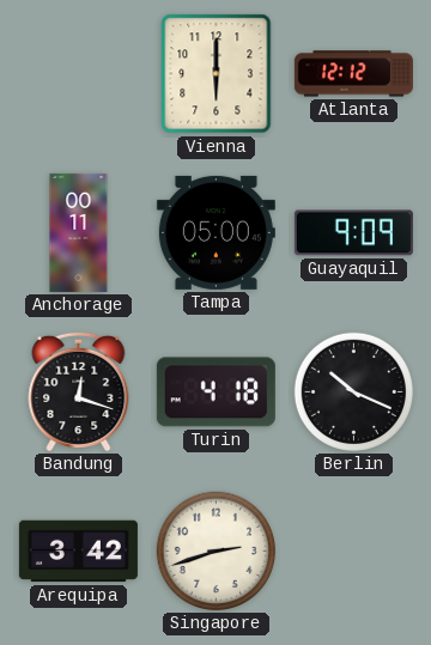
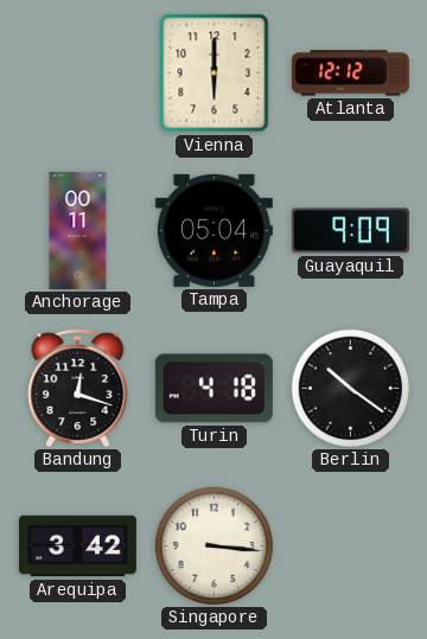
Tampa: 05:00 -> 05:04
Berlin: 10:19 -> 10:21
Singapore: 2:42 -> 3:16
